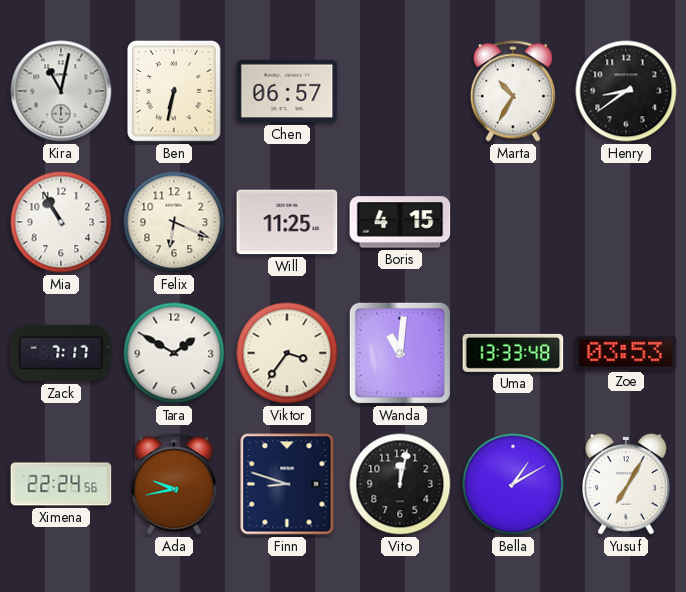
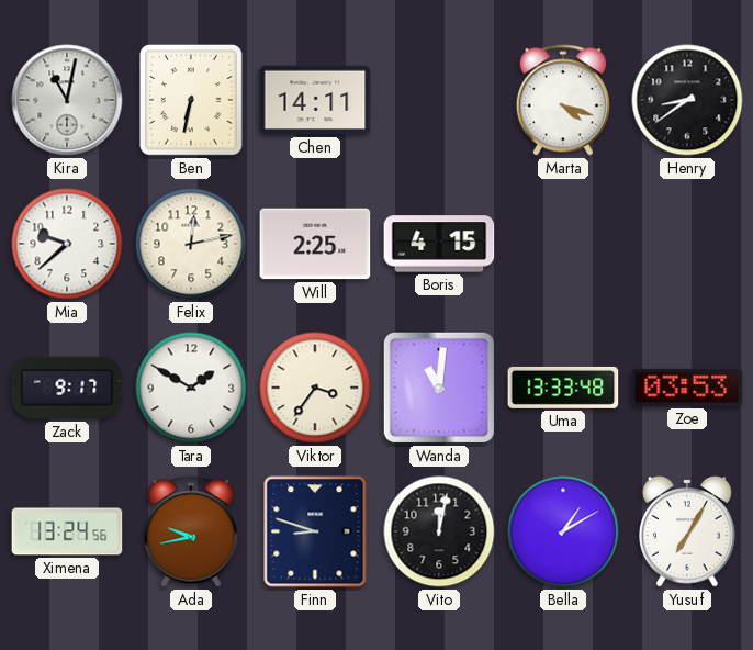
Chen: 06:57 -> 14:11
Marta: 10:35 -> 4:18
Mia: 10:55 -> 9:38
Felix: 6:19 -> 12:13
Will: 11:25 -> 2:25
Zack: 7:17 -> 9:17
Ximena: 22:24 -> 13:24
